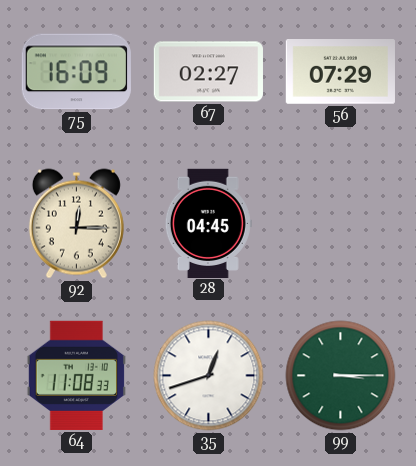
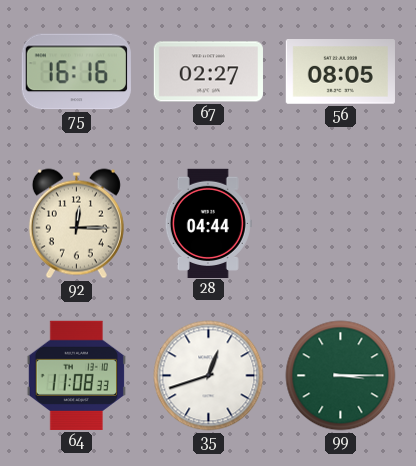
75: 16:09 -> 16:16
56: 07:29 -> 08:05
28: 04:45 -> 04:44
